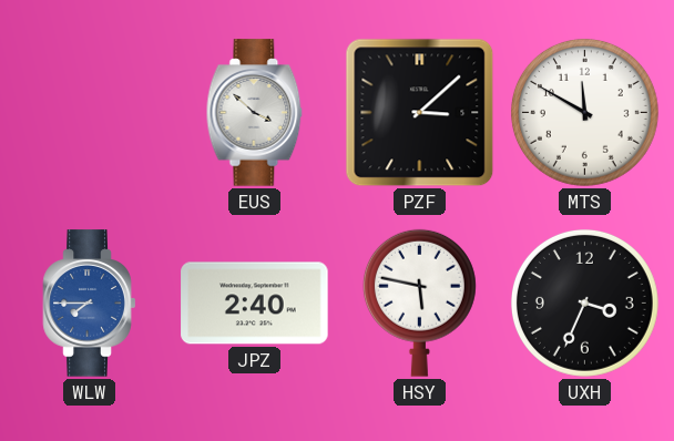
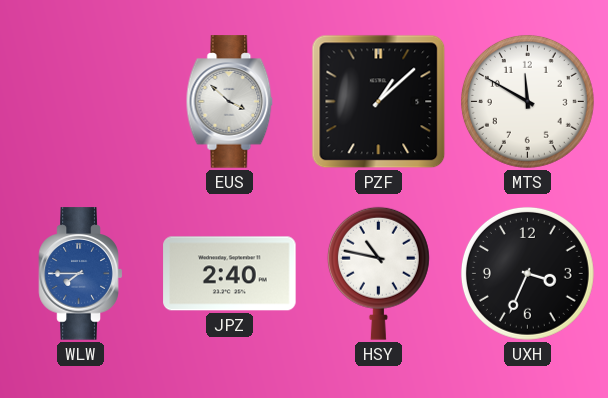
PZF: 3:08 -> 1:08
HSY: 5:47 -> 10:47
